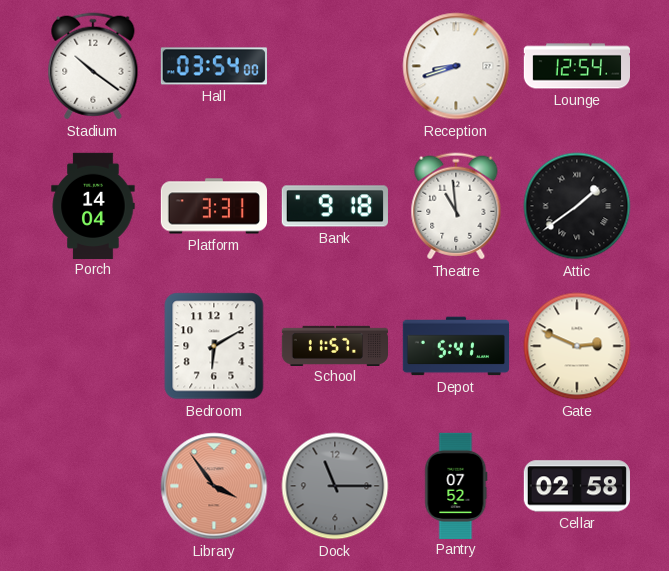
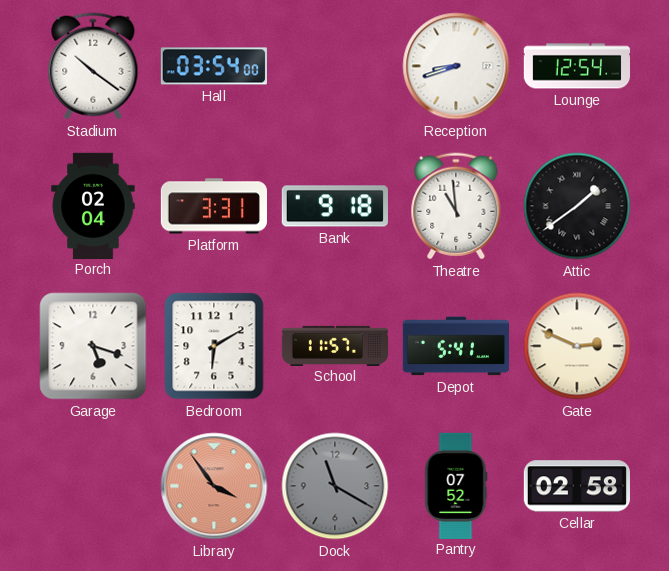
Porch: 14:04 -> 02:04
Garage: none -> 5:18
Dock: 11:15 -> 11:20
